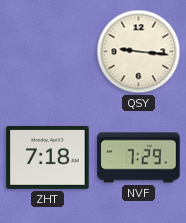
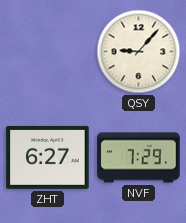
QSY: 9:16 -> 9:07
ZHT: 7:18 -> 6:27
